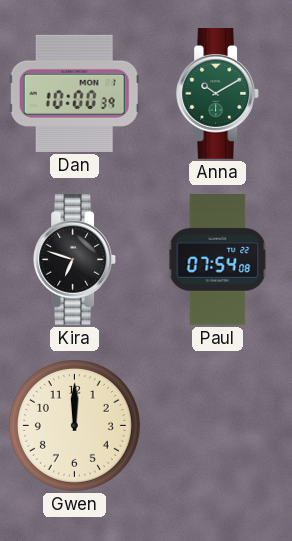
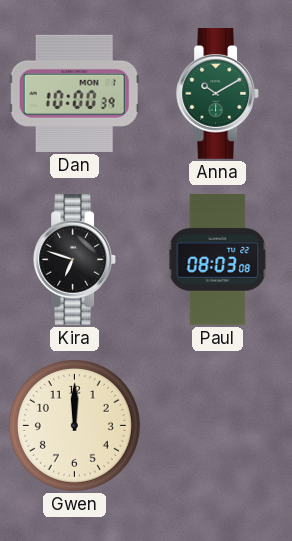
Paul: 07:54 -> 08:03
